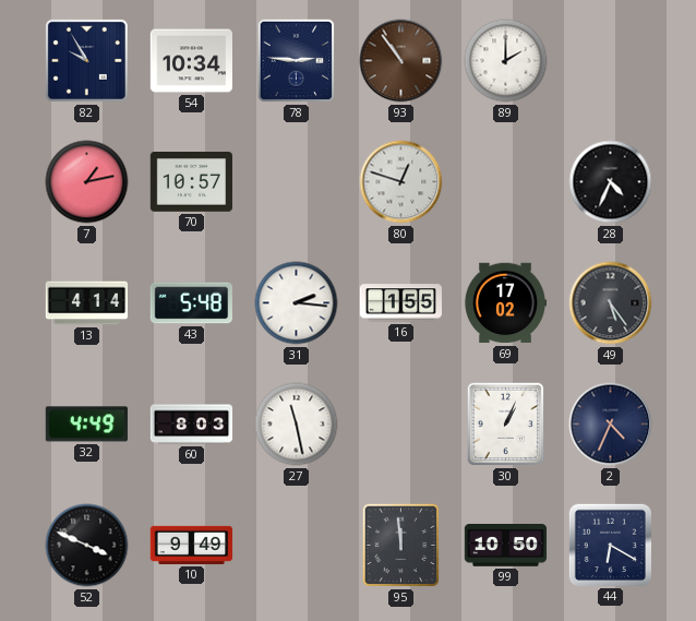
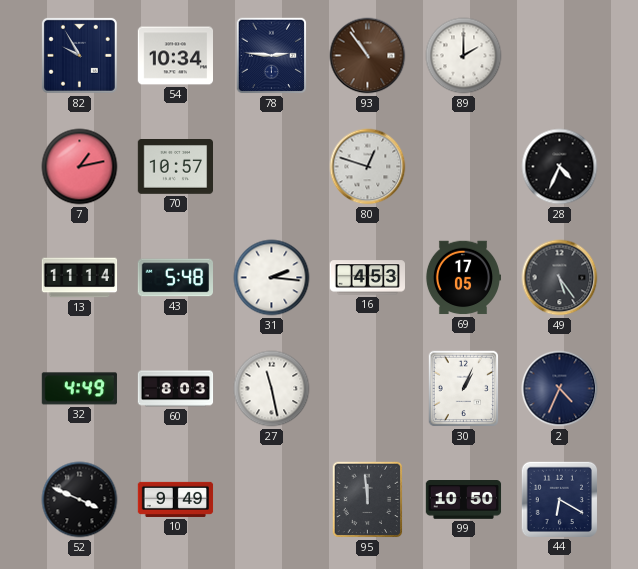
13: 4:14 -> 11:14
16: 1:55 -> 4:53
69: 17:02 -> 17:05
